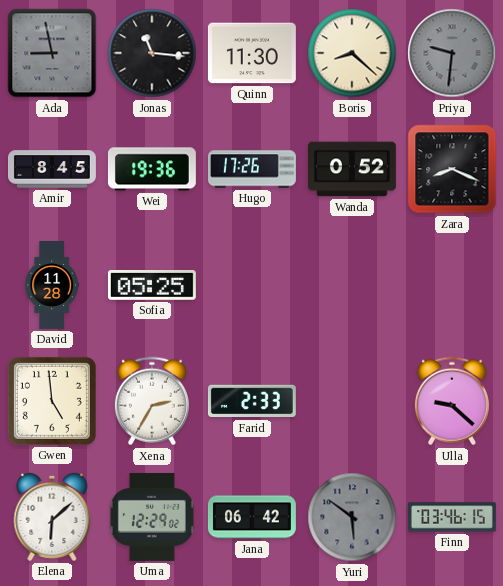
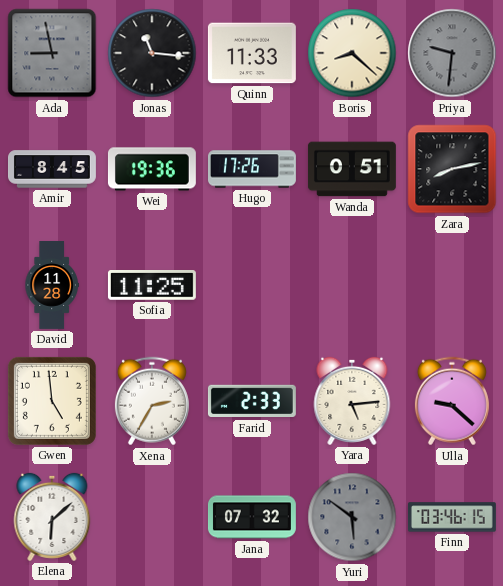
Quinn: 11:30 -> 11:33
Wanda: 0:52 -> 0:51
Zara: 8:19 -> 8:13
Sofia: 05:25 -> 11:25
Yara: none -> 5:14
Uma: 12:29 -> none
Jana: 06:42 -> 07:32
